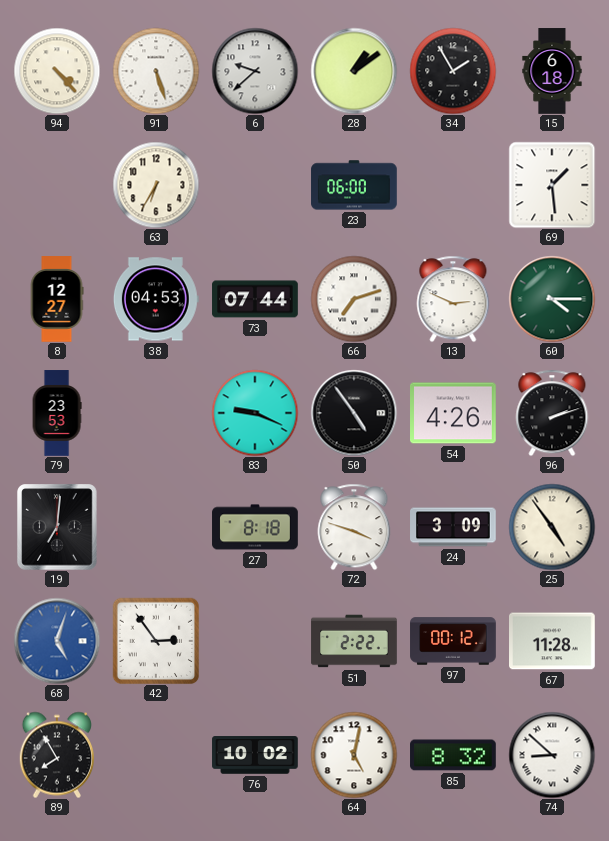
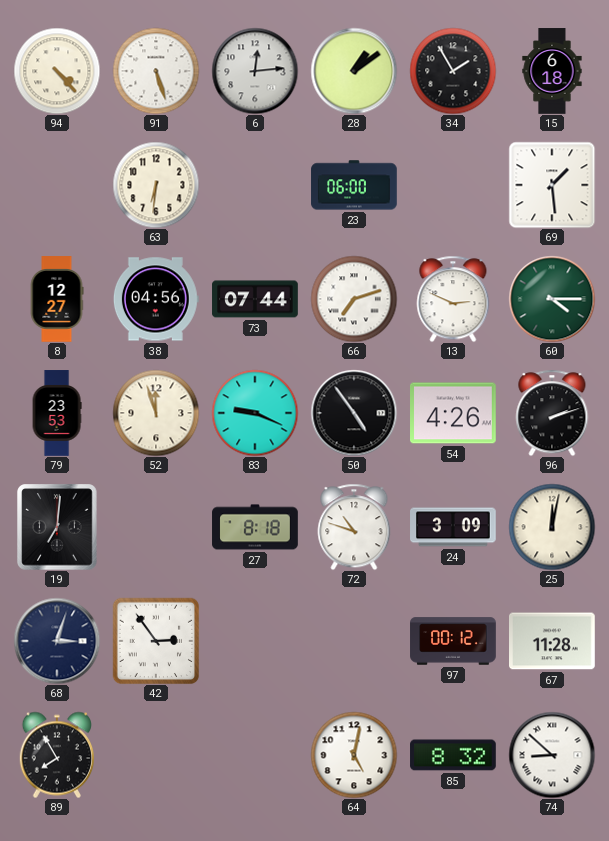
6: 9:38 -> 12:14
63: 6:35 -> 6:31
38: 04:53 -> 04:56
52: none -> 11:57
72: 3:48 -> 10:48
25: 4:54 -> 12:02
68: 5:03 -> 3:03
68 dial: blue -> navy
51: 2:22 -> none
76: 10:02 -> none
